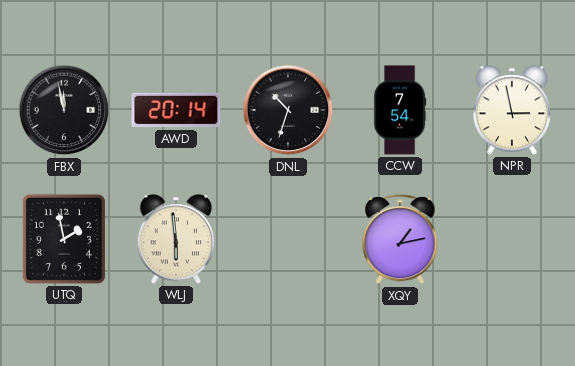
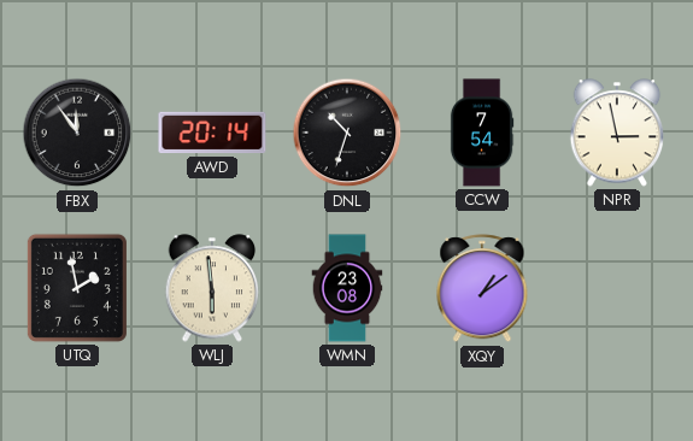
FBX: 11:58 -> 11:54
WMN: none -> 23:08
XQY: 1:13 -> 1:09
